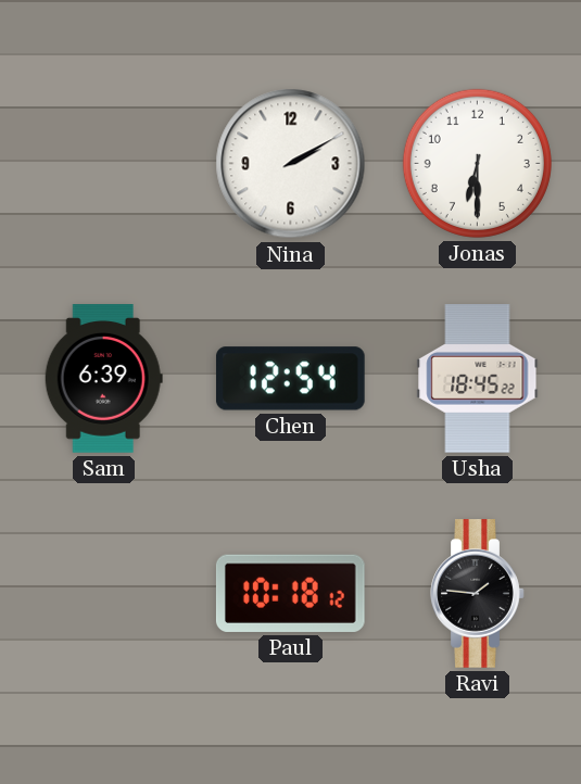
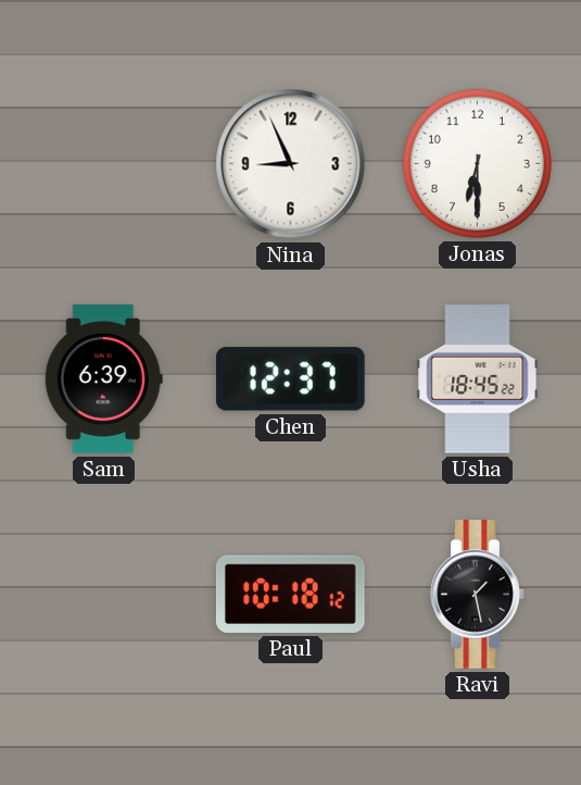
Nina: 2:10 -> 8:56
Chen: 12:54 -> 12:37
Ravi: 1:46 -> 1:28
